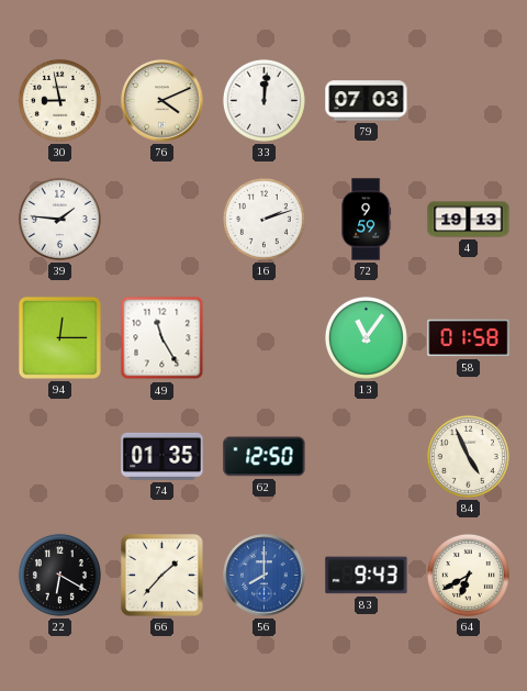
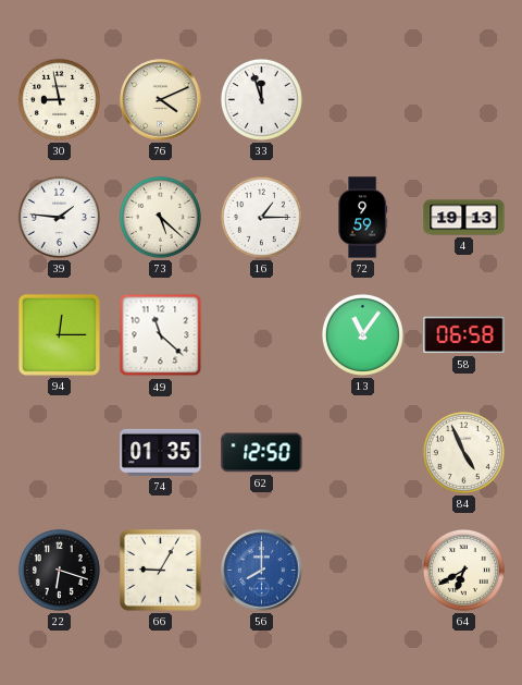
33: 12:01 -> 11:57
79: 07:03 -> none
73: none -> 5:22
16: 2:12 -> 1:15
49: 11:25 -> 11:22
58: 01:58 -> 06:58
22: 6:20 -> 6:18
66: 1:37 -> 9:05
83: 9:43 -> none
